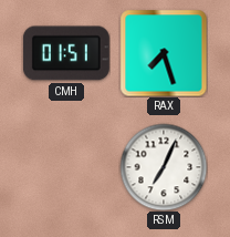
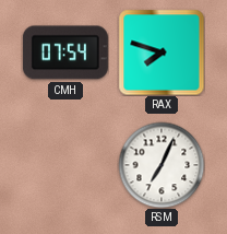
CMH: 01:51 -> 07:54
RAX: 7:27 -> 7:48
